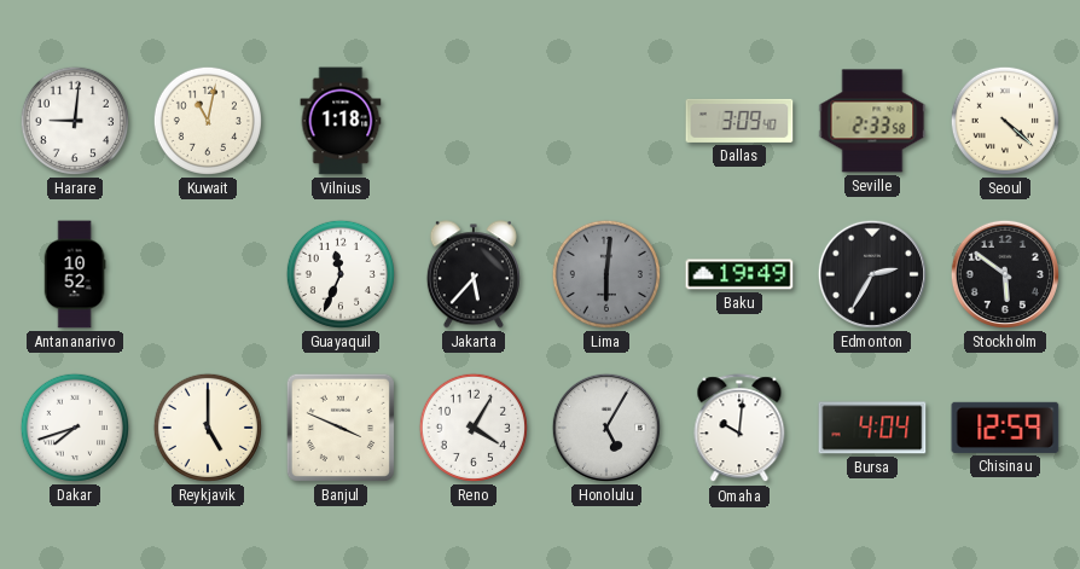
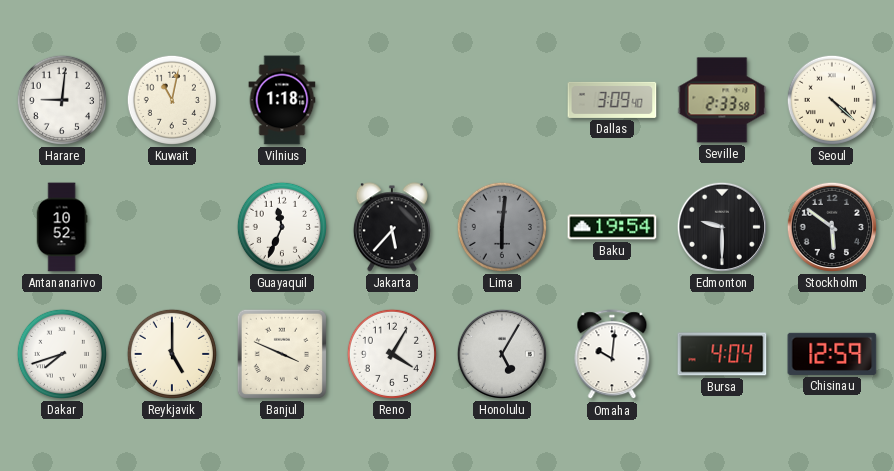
Baku: 19:49 -> 19:54
Edmonton: 2:35 -> 9:30
